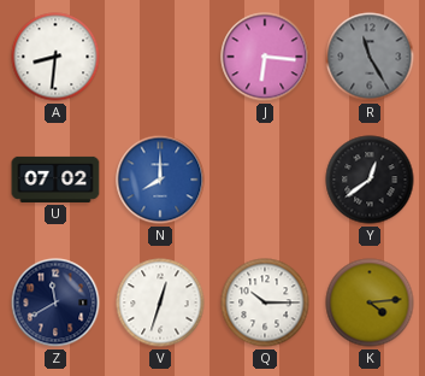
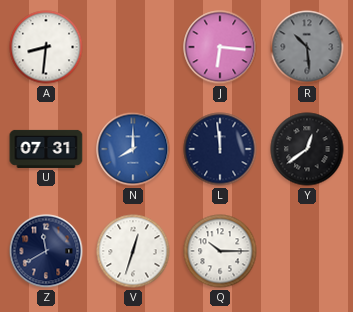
R: 11:25 -> 10:29
U: 07:02 -> 07:31
L: none -> 11:59
K: 4:14 -> none
